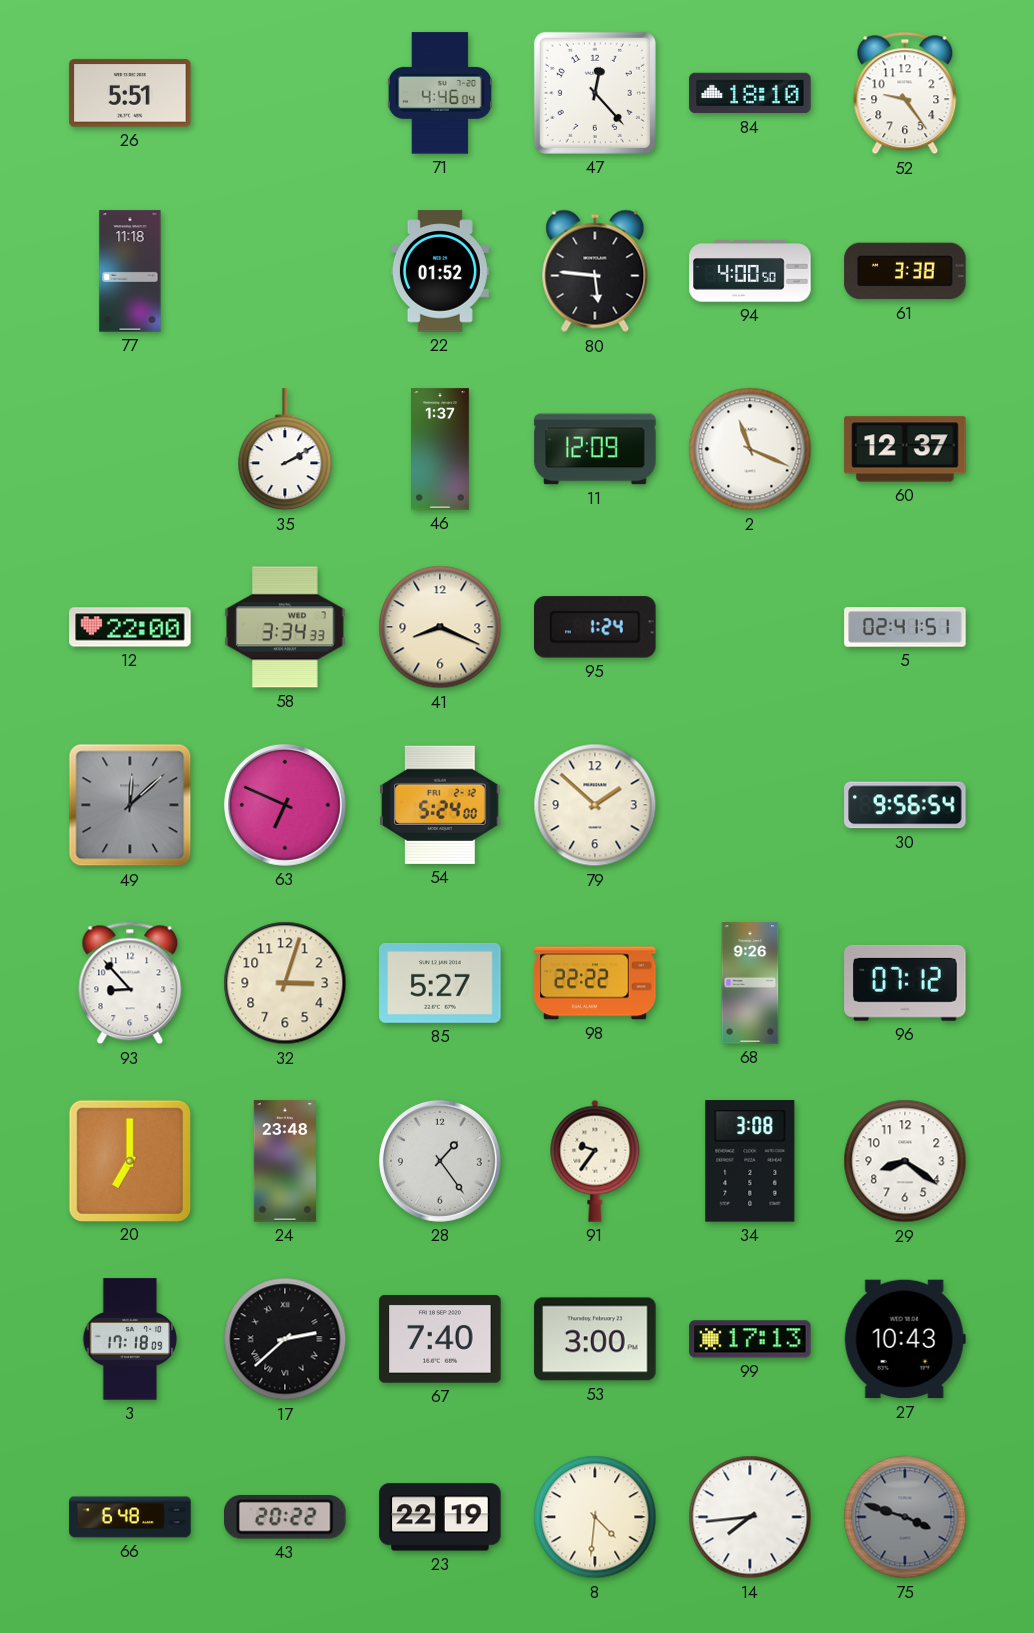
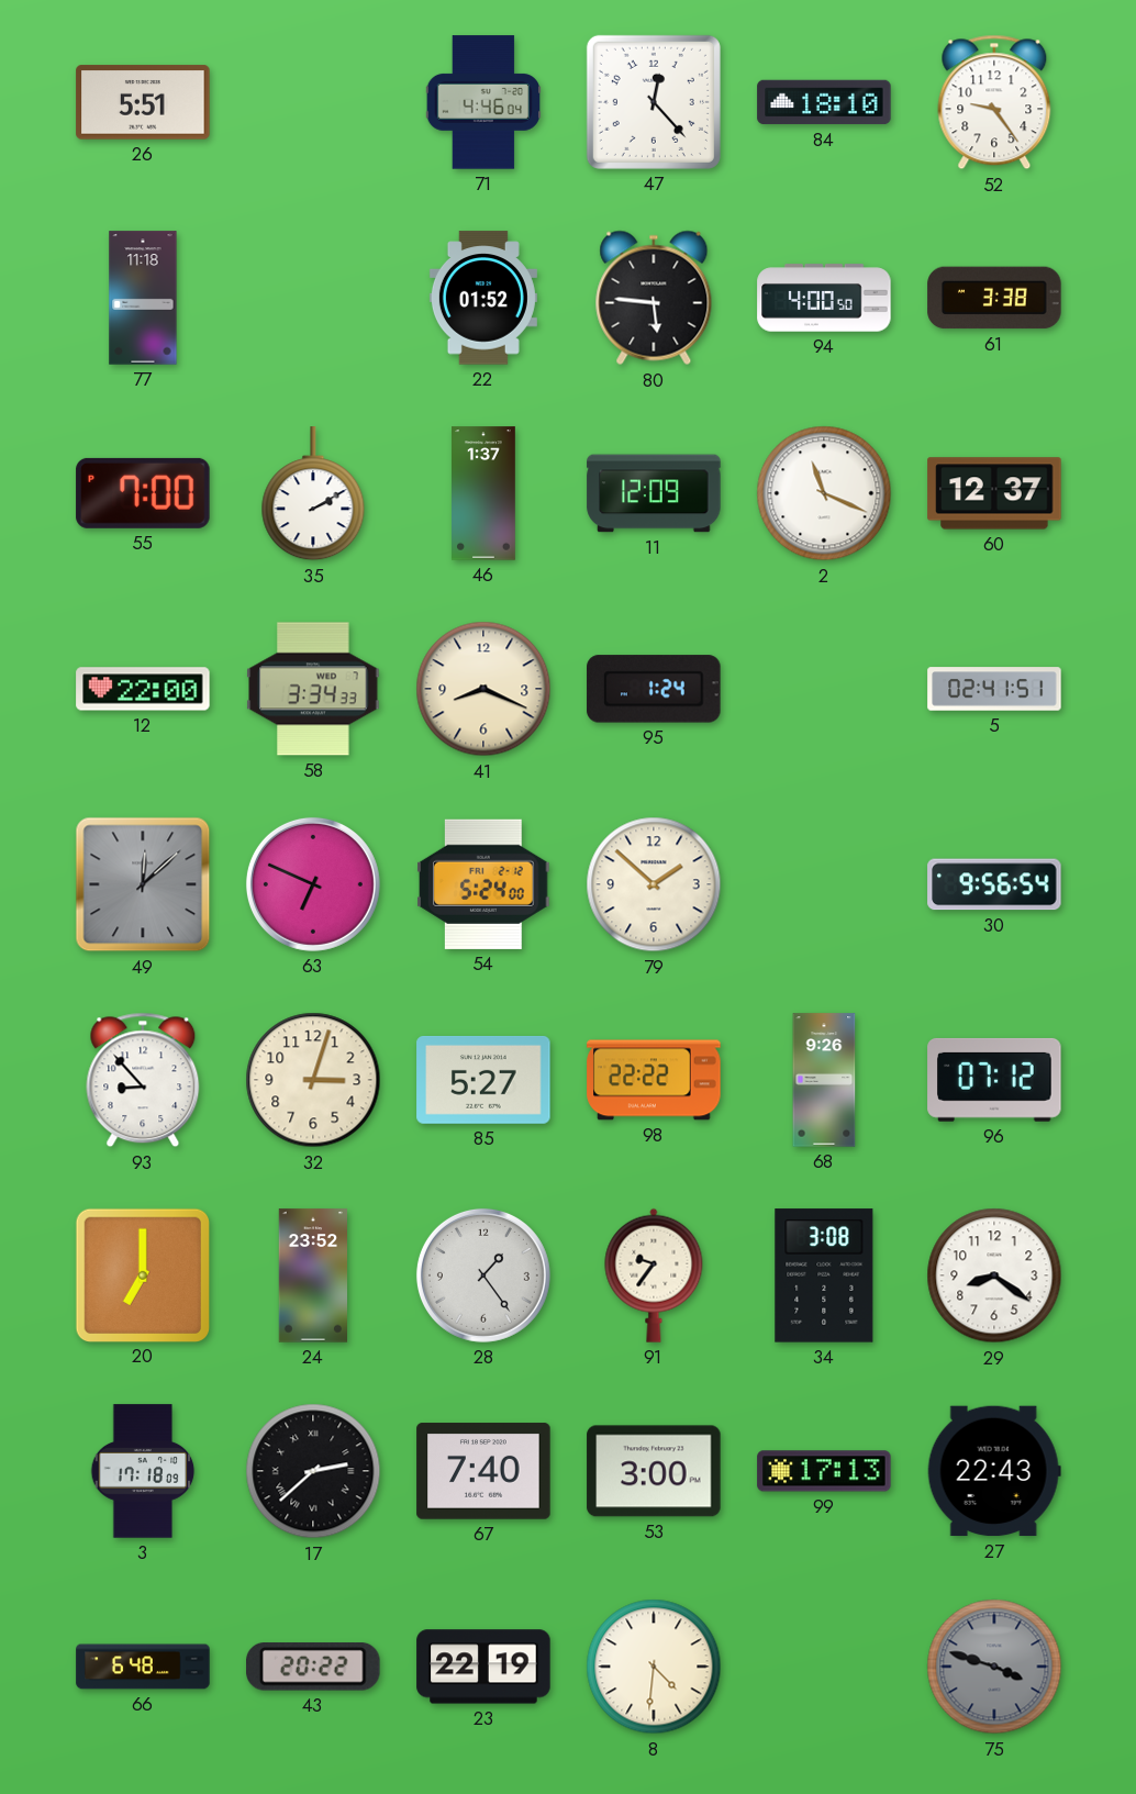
55: none -> 7:00
24: 23:48 -> 23:52
27: 10:43 -> 22:43
14: 7:44 -> none
